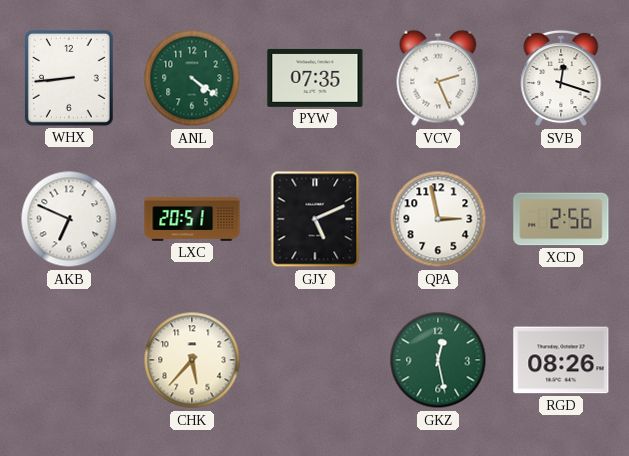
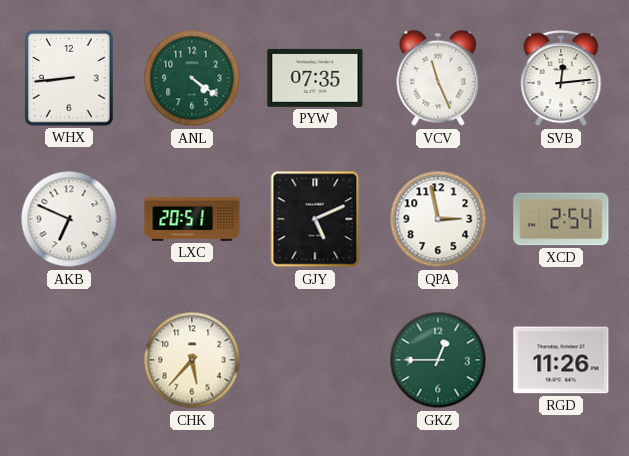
VCV: 2:26 -> 11:26
SVB: 12:18 -> 12:14
XCD: 2:56 -> 2:54
GKZ: 12:28 -> 12:45
RGD: 08:26 -> 11:26
